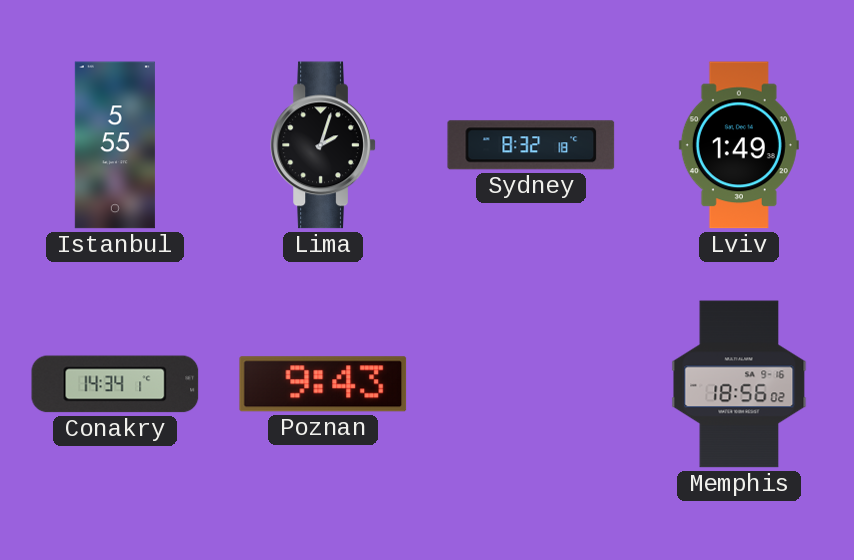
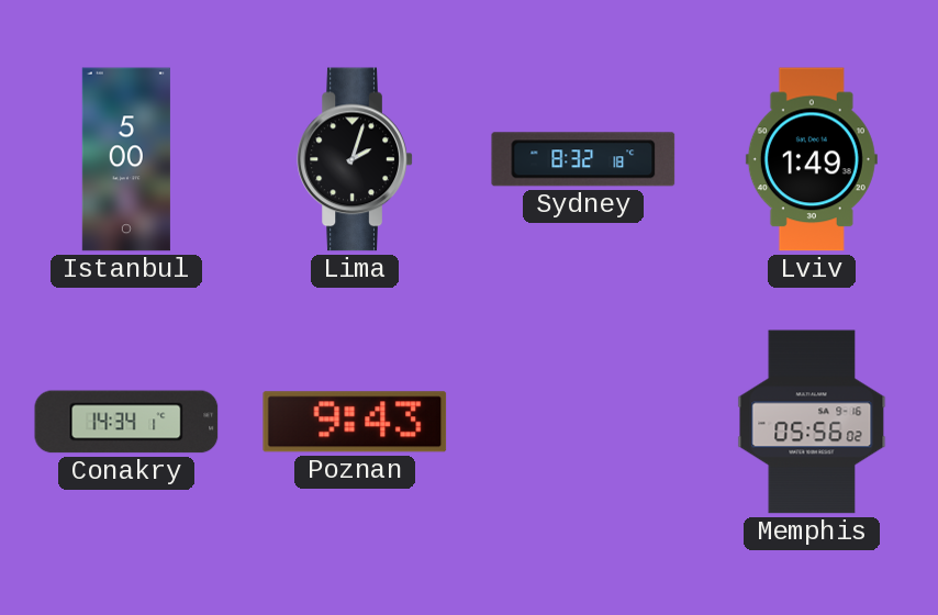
Istanbul: 5:55 -> 5:00
Memphis: 18:56 -> 05:56
